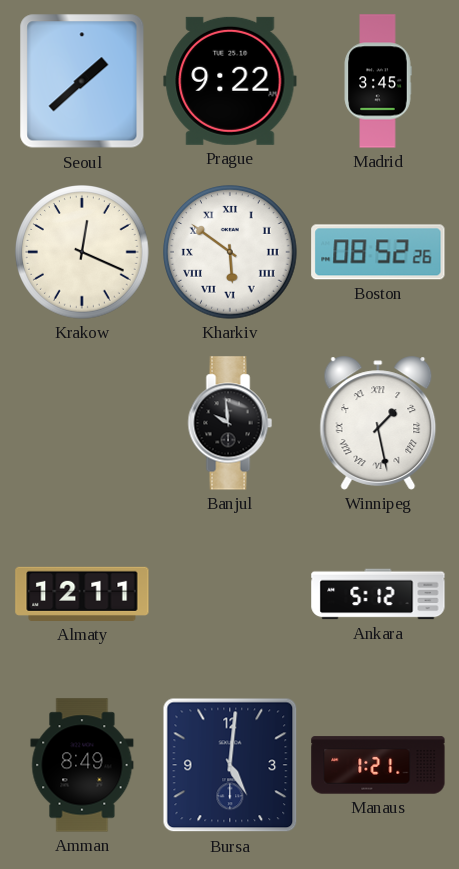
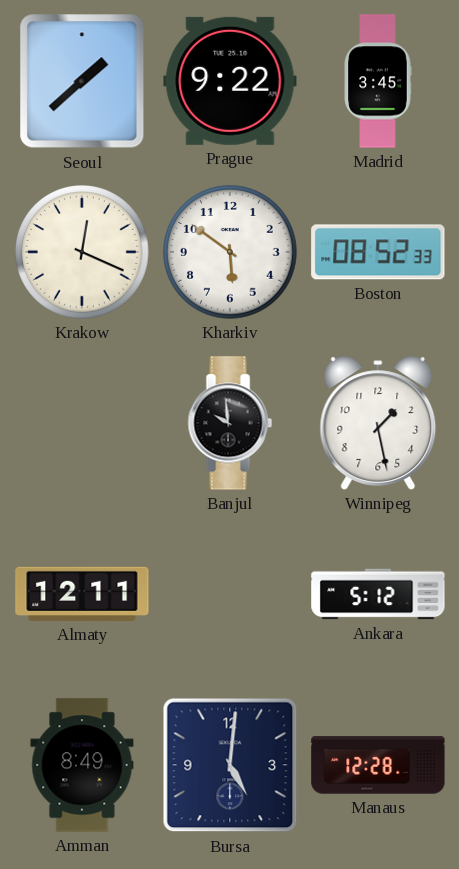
Kharkiv numerals: Roman -> Arabic
Boston: 08:52:26 -> 08:52:33
Winnipeg numerals: Roman -> Arabic
Manaus: 1:21 -> 12:28
